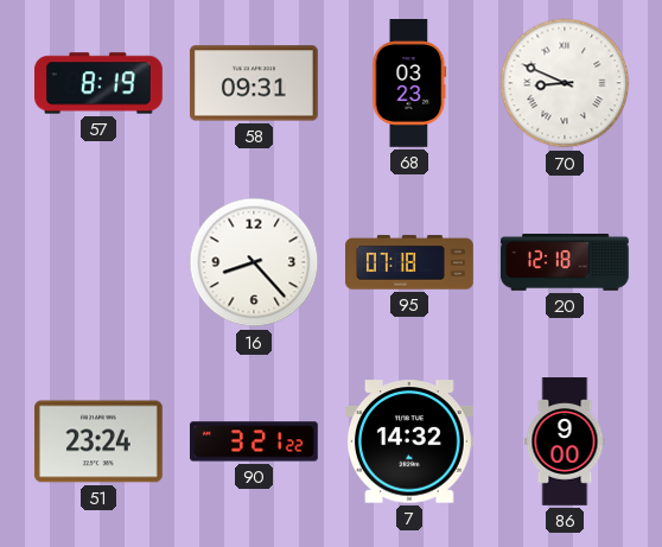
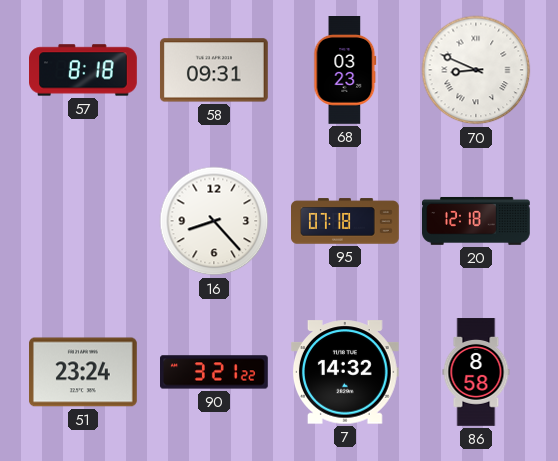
57: 8:19 -> 8:18
86: 9:00 -> 8:58
